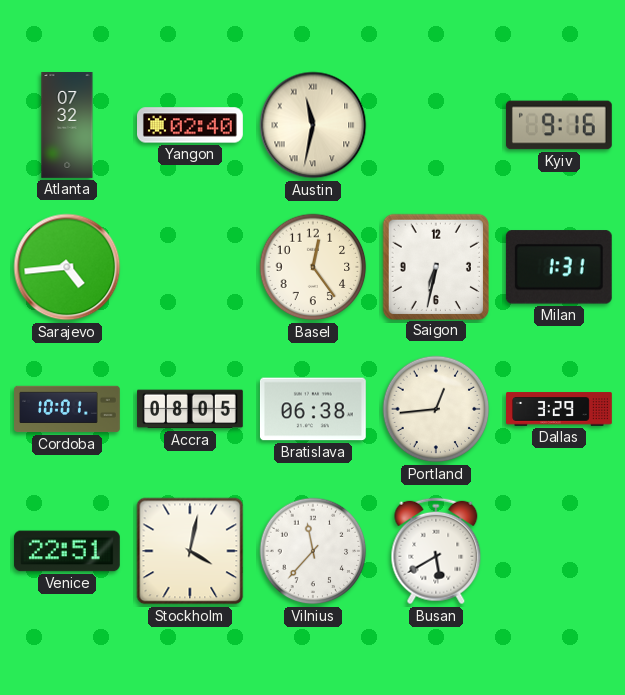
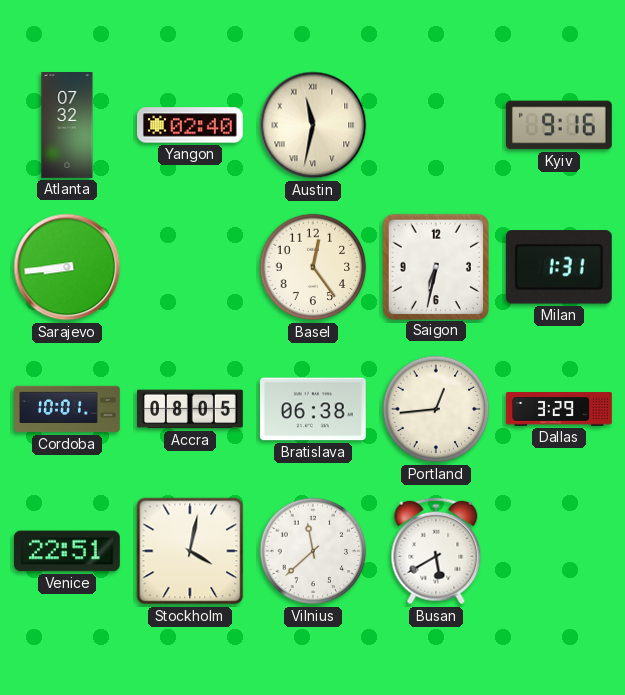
Sarajevo: 4:44 -> 8:44
Vilnius: 11:37 -> 11:38
